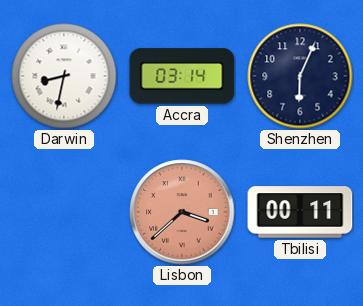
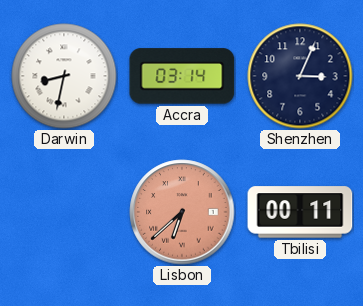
Shenzhen: 6:04 -> 3:04
Lisbon: 3:38 -> 6:38
